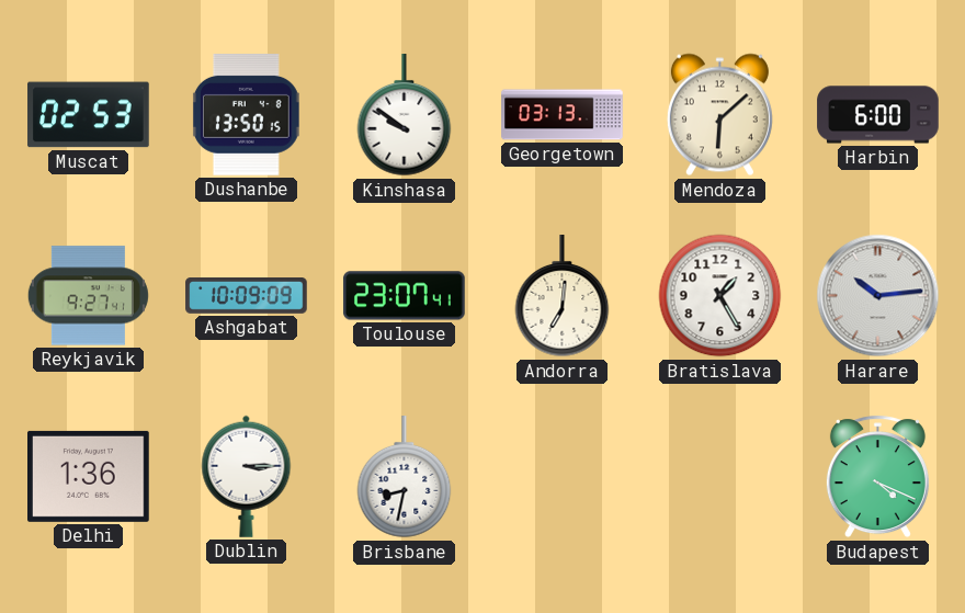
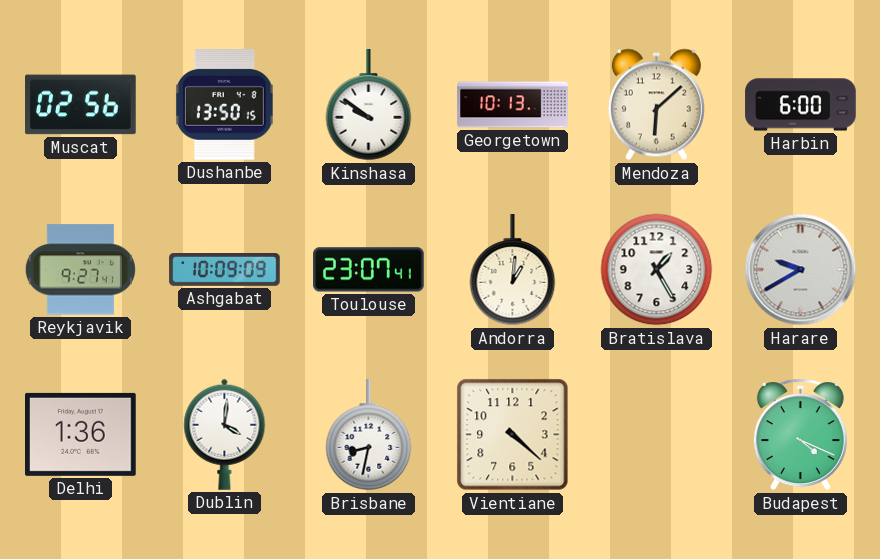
Muscat: 02:53 -> 02:56
Georgetown: 03:13 -> 10:13
Andorra: 7:01 -> 1:01
Harare: 10:14 -> 9:40
Dublin: 3:15 -> 4:01
Vientiane: none -> 4:22
